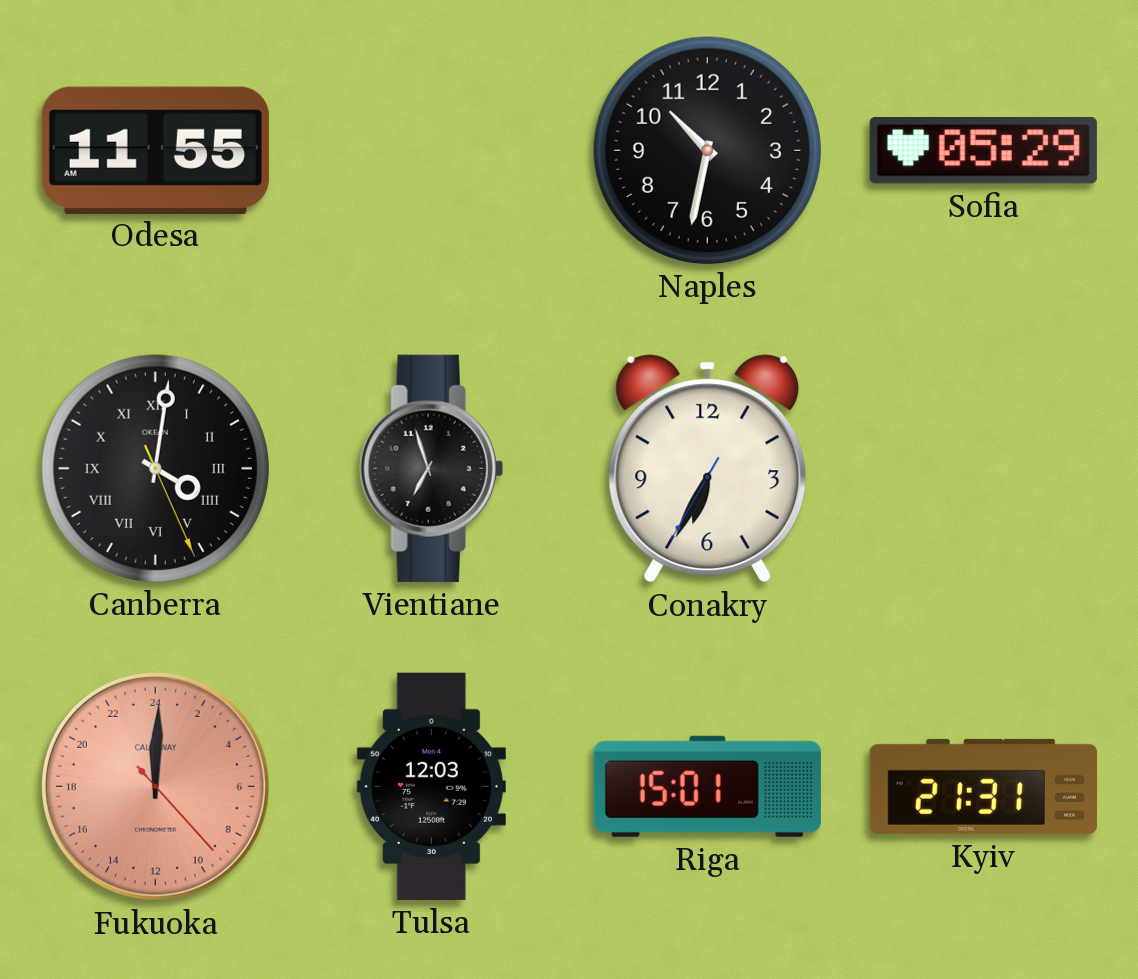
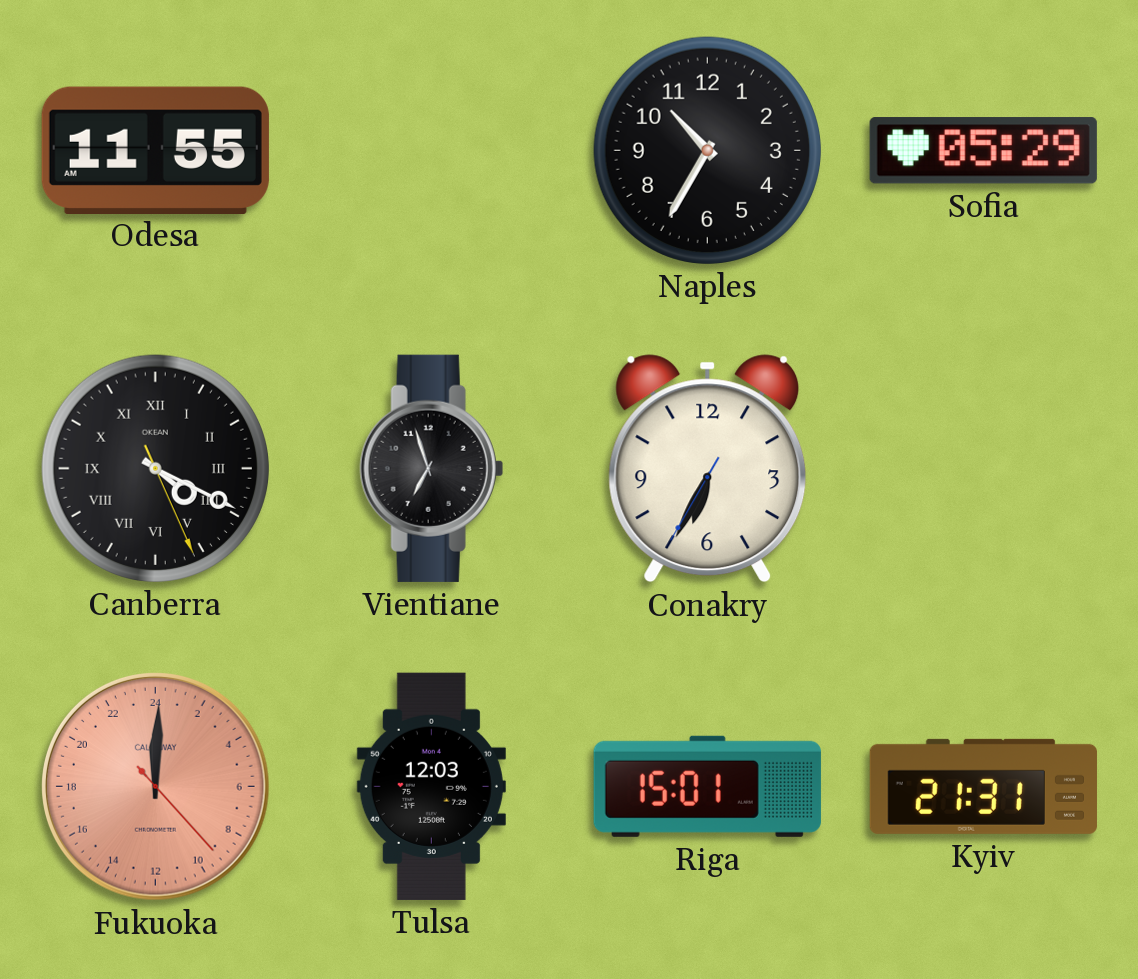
Naples: 10:32 -> 10:35
Canberra: 4:01 -> 4:19
